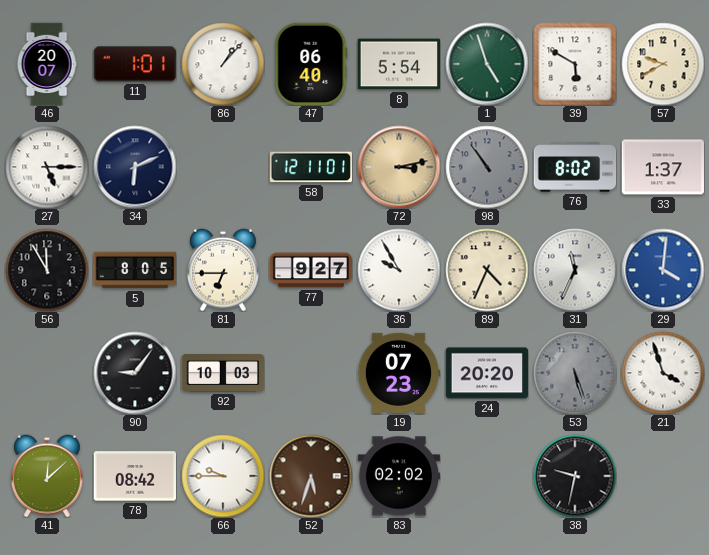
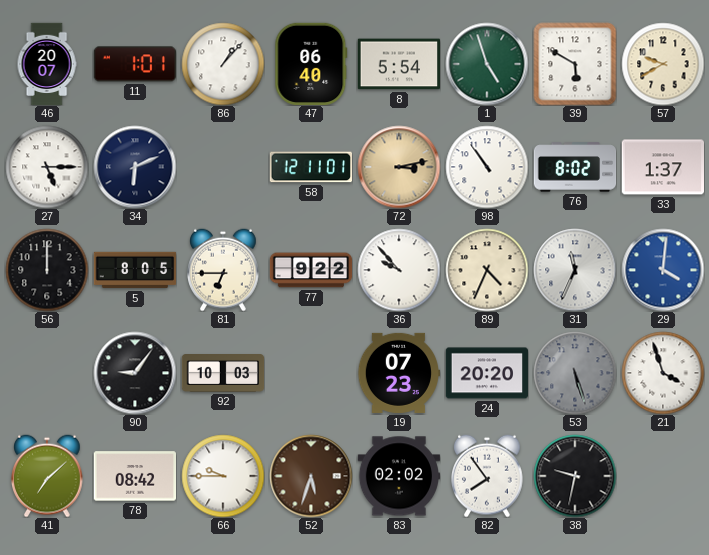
98 dial: grey -> white
56: 11:55 -> 12:00
77: 9:27 -> 9:22
36: 9:55 -> 9:53
41: 12:08 -> 7:08
82: none -> 7:54
